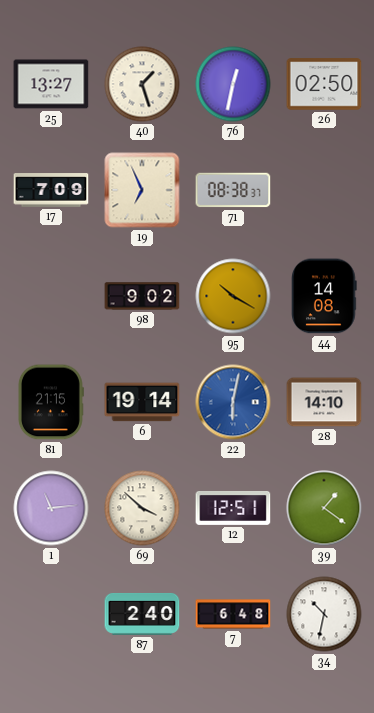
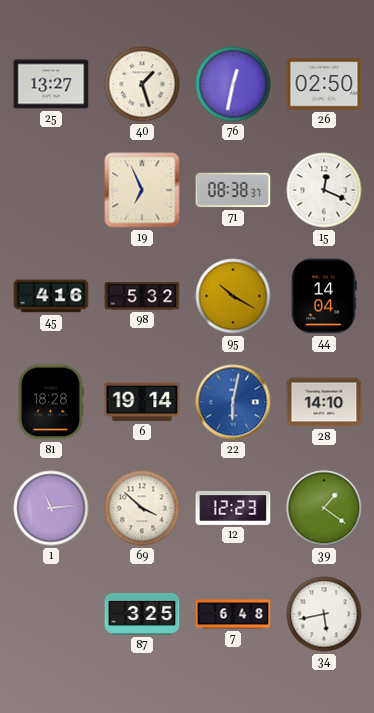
17: 7:09 -> none
15: none -> 12:19
45: none -> 4:16
98: 9:02 -> 5:32
44: 14:08 -> 14:04
81: 21:15 -> 18:28
12: 12:51 -> 12:23
87: 2:40 -> 3:25
34: 10:32 -> 5:43
